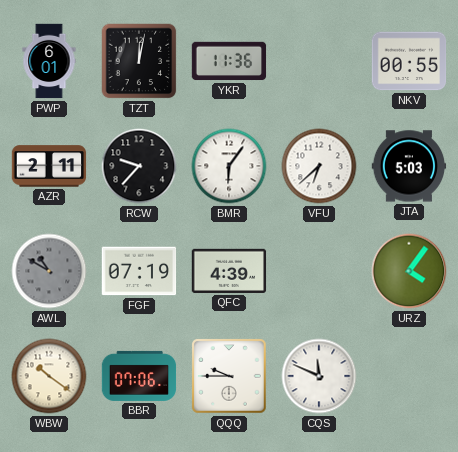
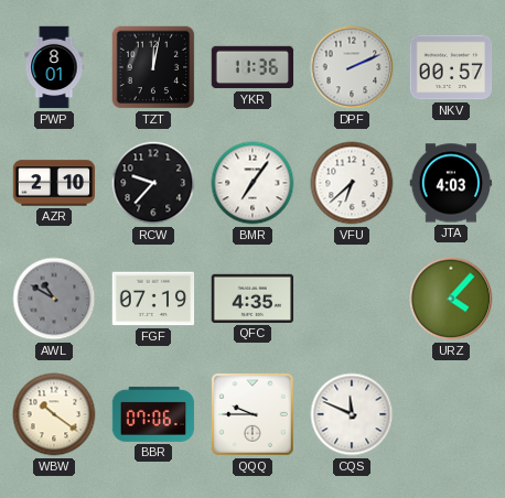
PWP: 6:01 -> 8:01
DPF: none -> 2:11
NKV: 00:55 -> 00:57
AZR: 2:11 -> 2:10
BMR: 6:06 -> 7:06
JTA: 5:03 -> 4:03
QFC: 4:39 -> 4:35
URZ: 4:06 -> 4:07
